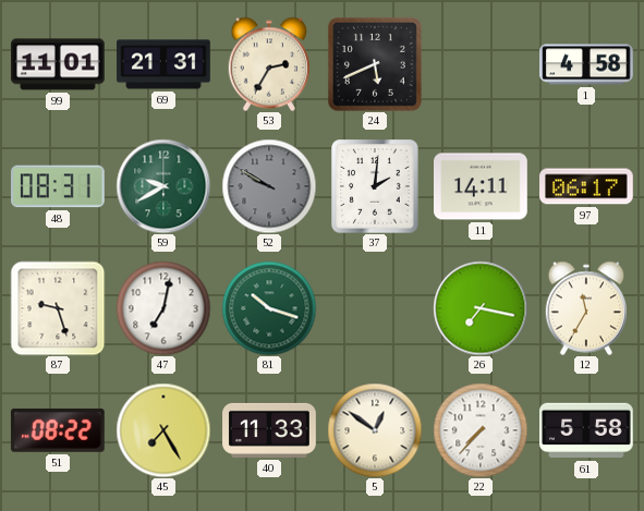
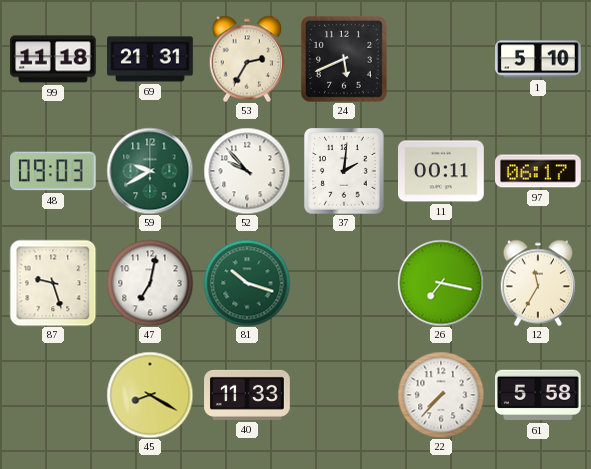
99: 11:01 -> 11:18
1: 4:58 -> 5:10
48: 08:31 -> 09:03
52: 9:50 -> 9:53
52 dial: grey -> white
11: 14:11 -> 00:11
51: 08:22 -> none
45: 7:25 -> 8:20
5: 12:51 -> none
